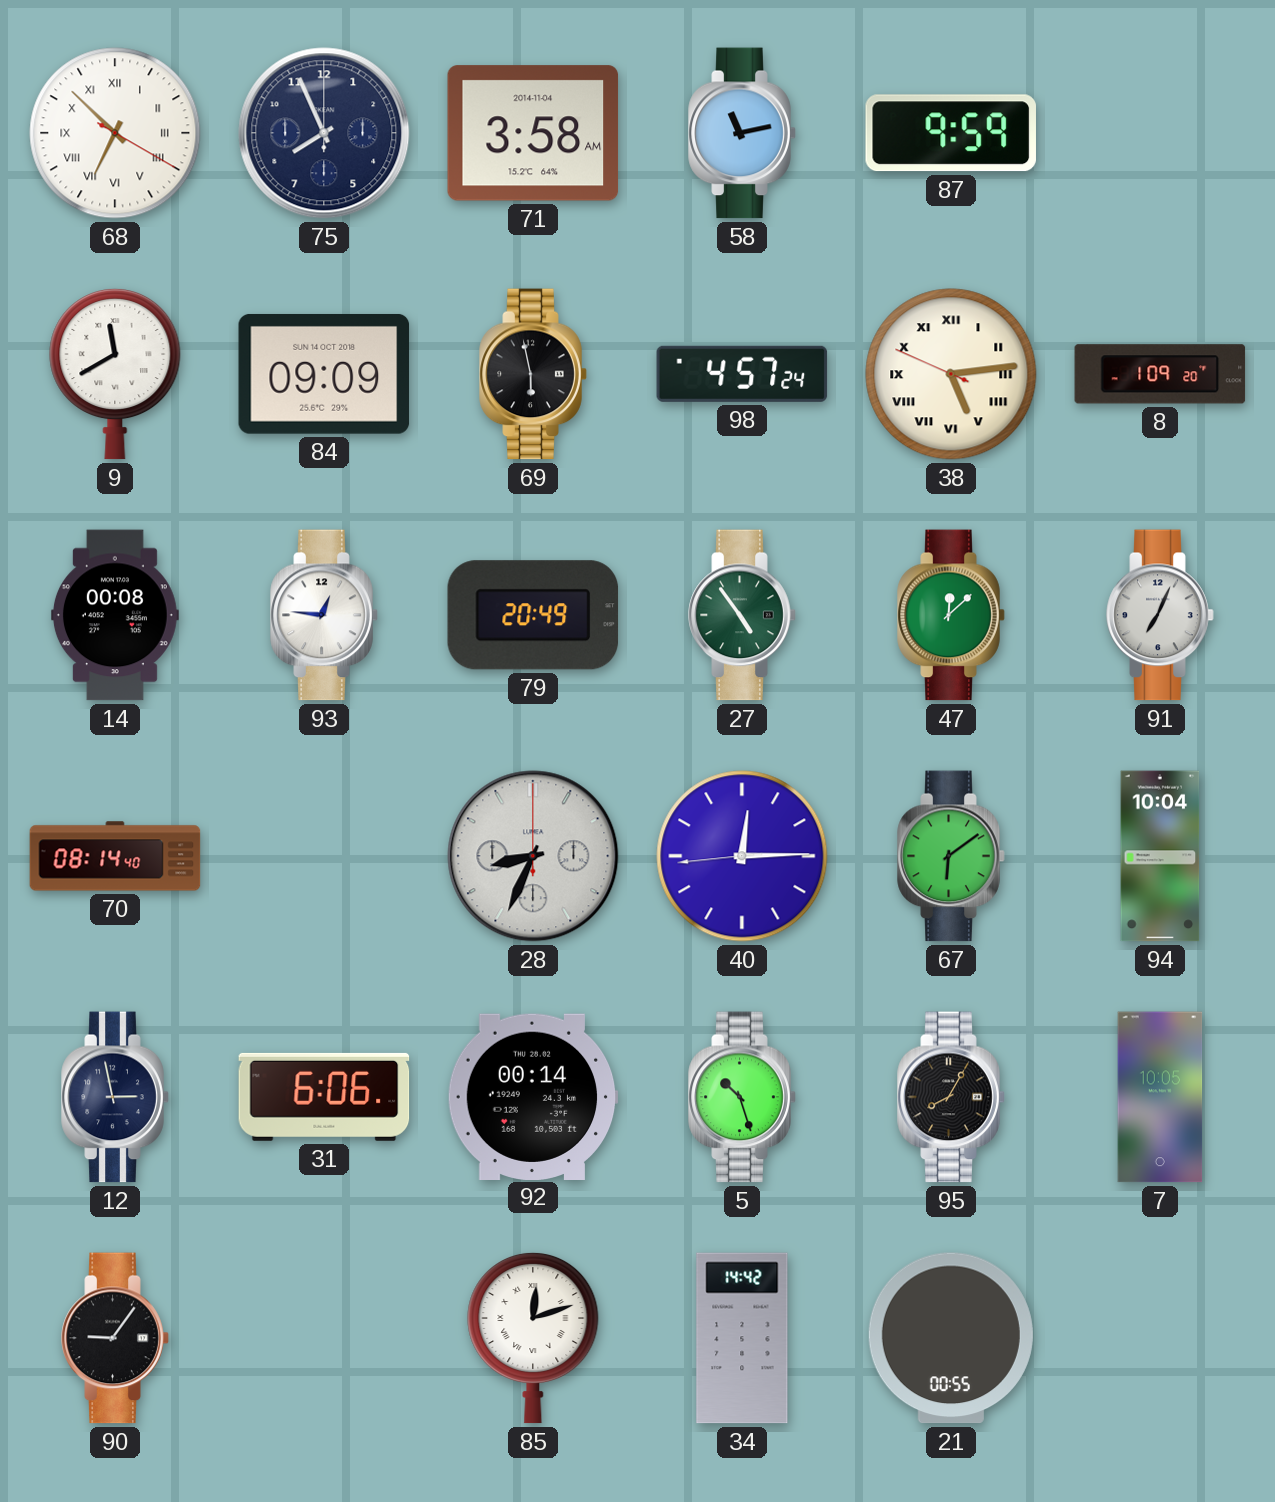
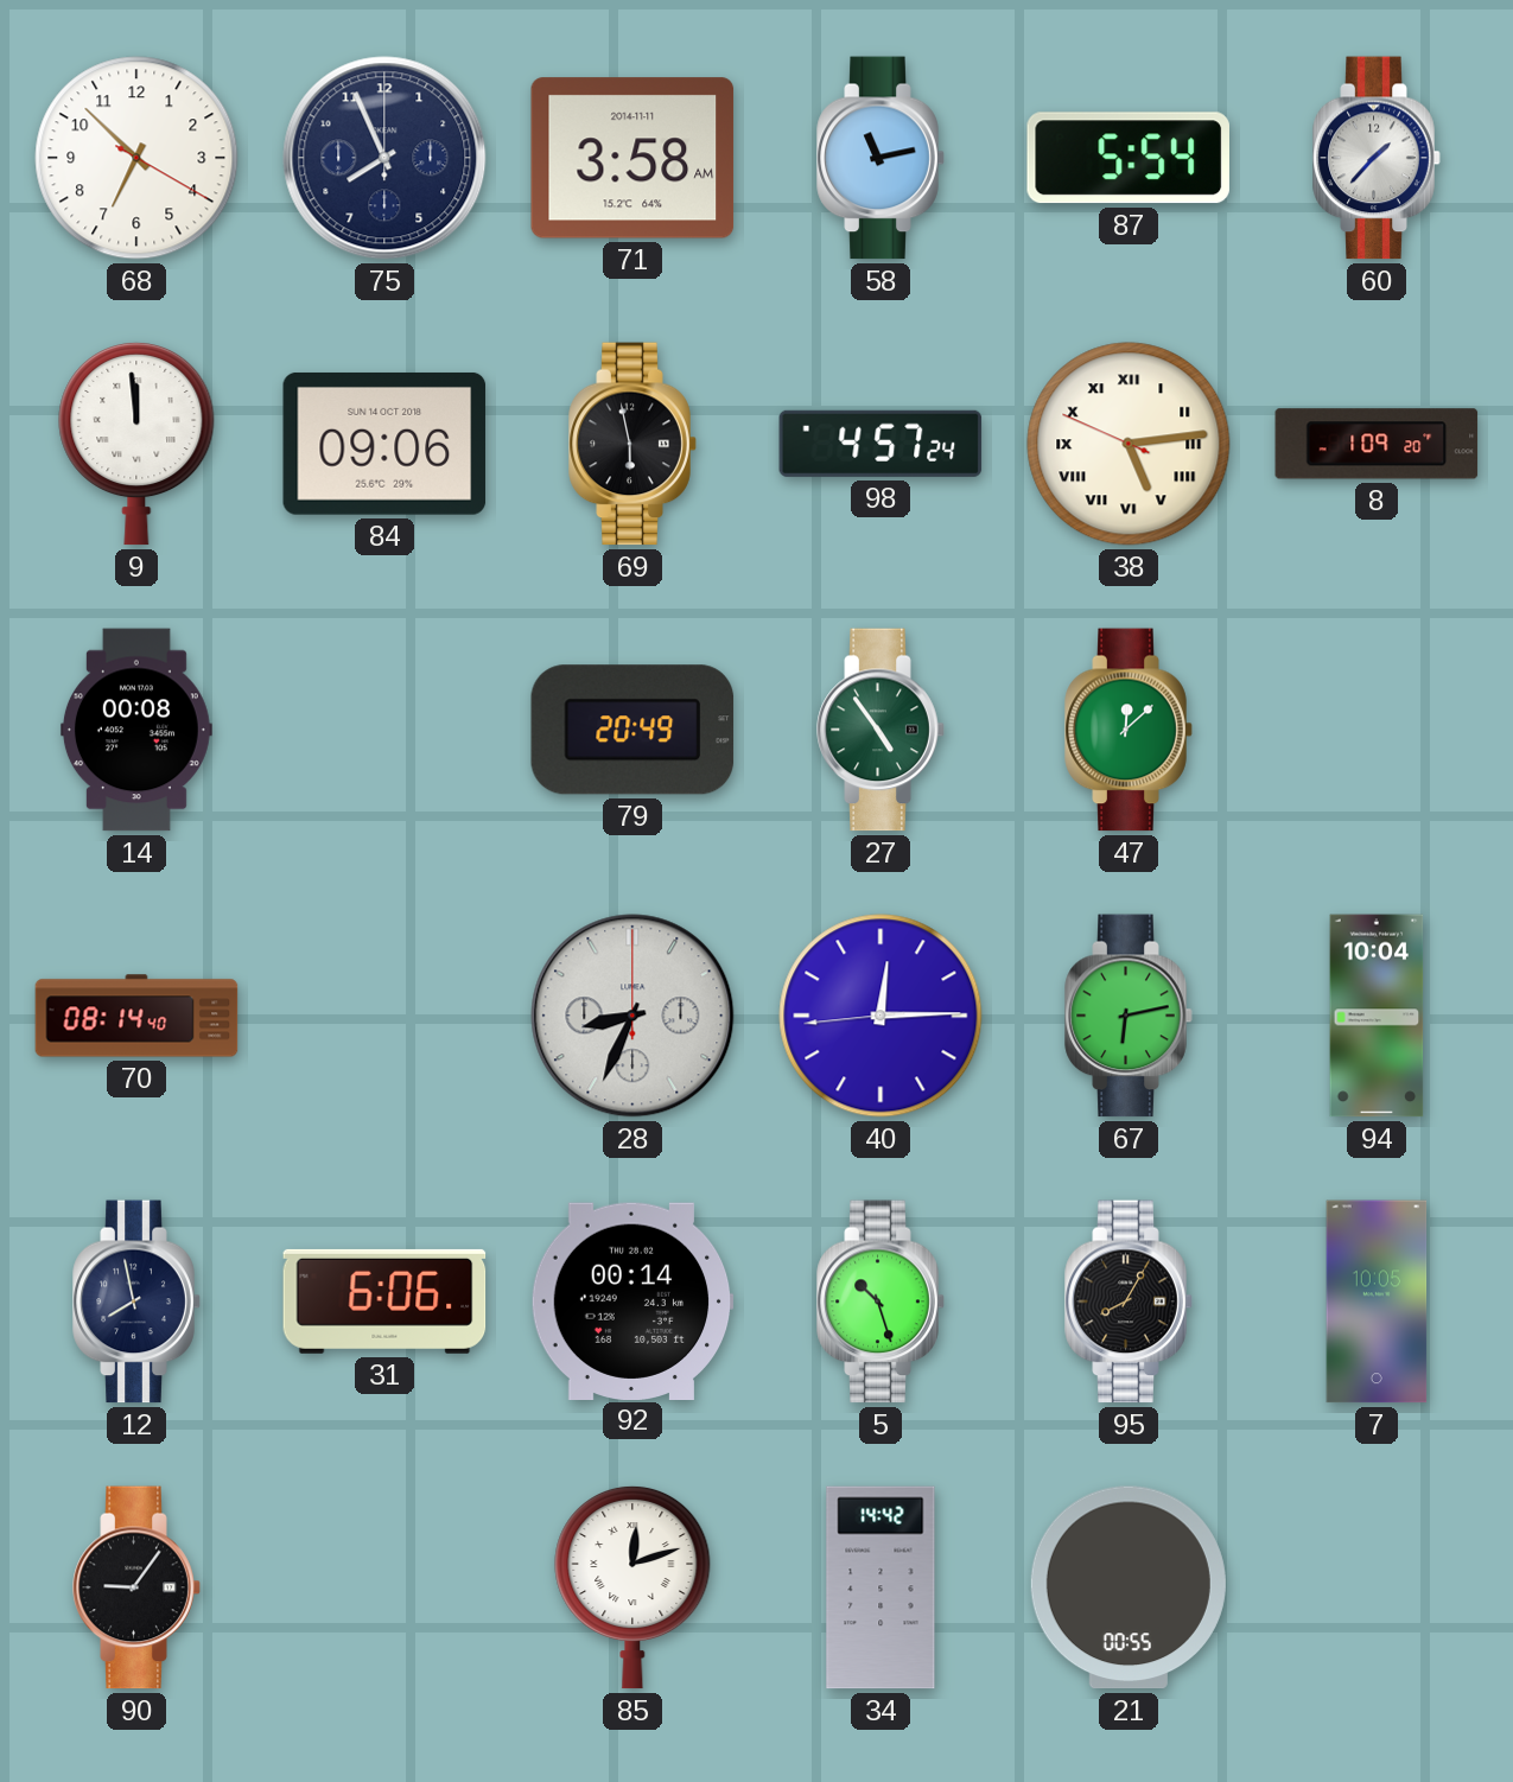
68 numerals: Roman -> Arabic
71 date: 2014-11-04 -> 2014-11-11
87: 9:59 -> 5:54
60: none -> 1:37
9: 11:40 -> 11:59
84: 09:09 -> 09:06
93: 12:46 -> none
91: 7:04 -> none
67: 6:09 -> 6:13
12: 2:58 -> 7:58
